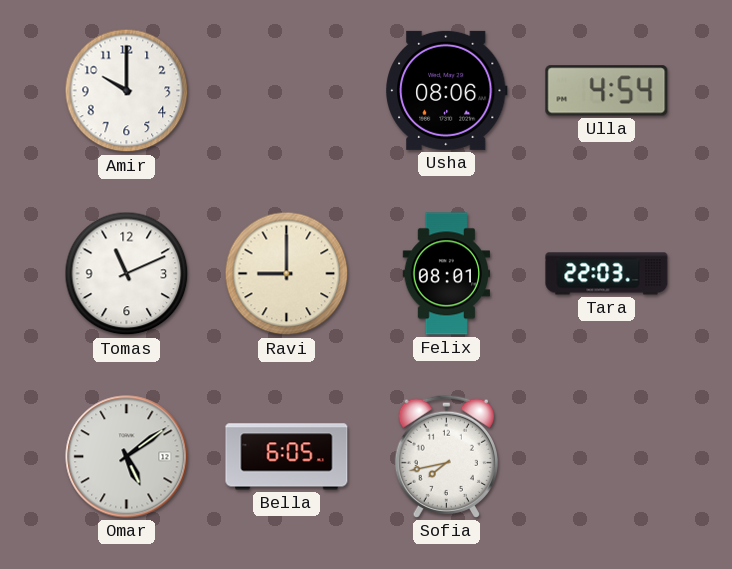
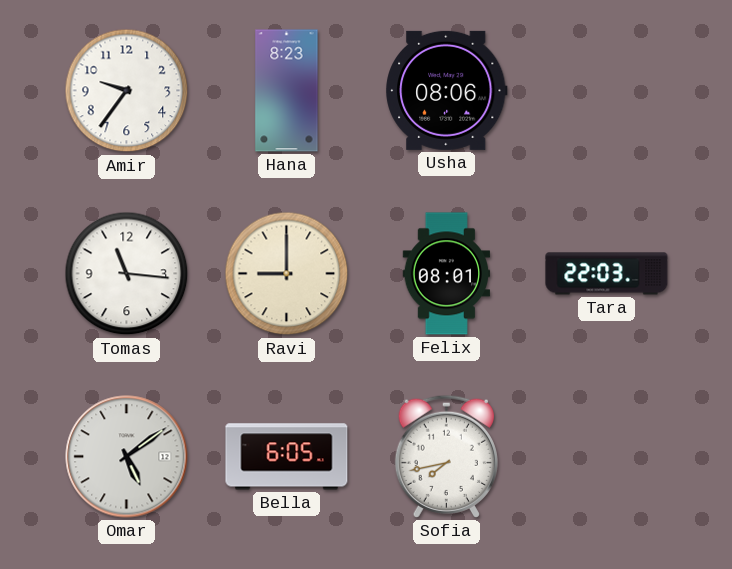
Amir: 10:00 -> 9:36
Hana: none -> 8:23
Ulla: 4:54 -> none
Tomas: 11:11 -> 11:16
